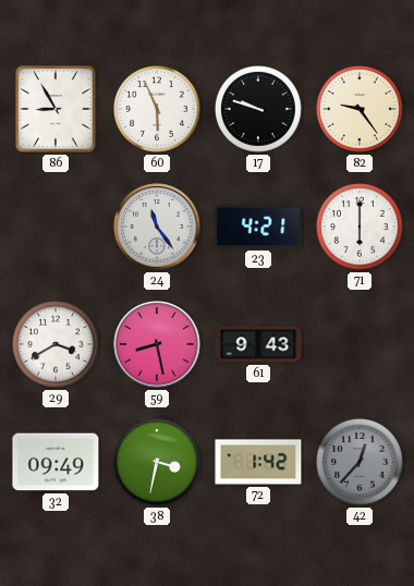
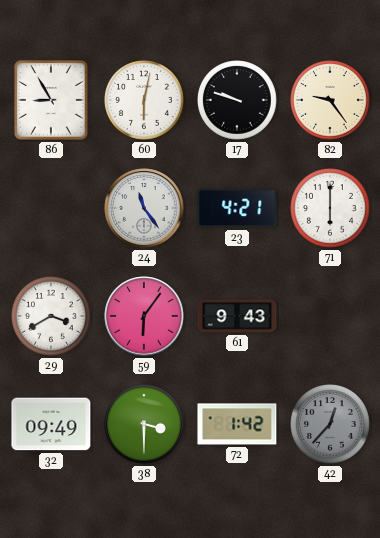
60: 5:56 -> 6:02
59: 8:28 -> 6:06
38: 3:32 -> 3:30
